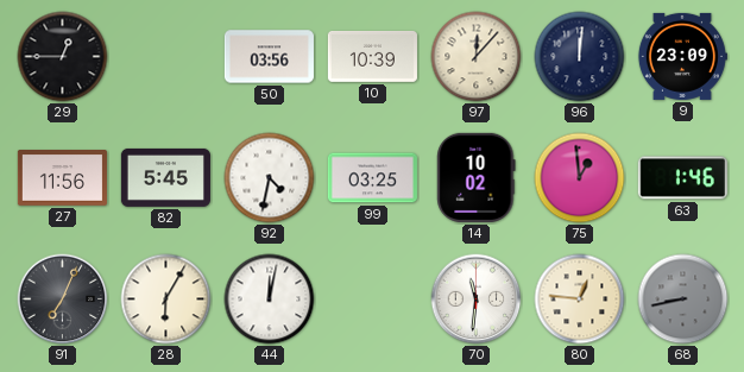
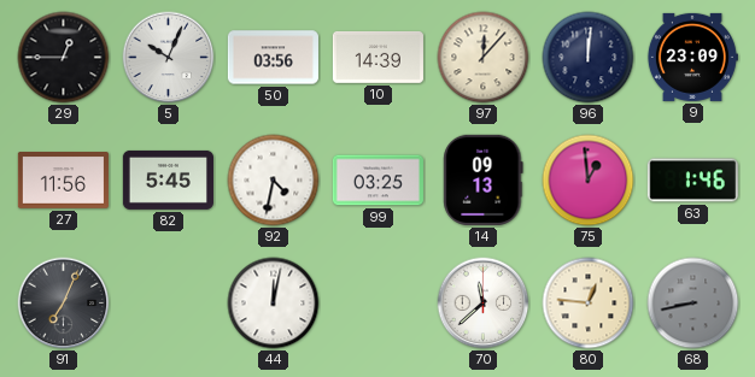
5: none -> 10:04
10: 10:39 -> 14:39
14: 10:02 -> 09:13
28: 6:05 -> none
70: 11:31 -> 11:38
